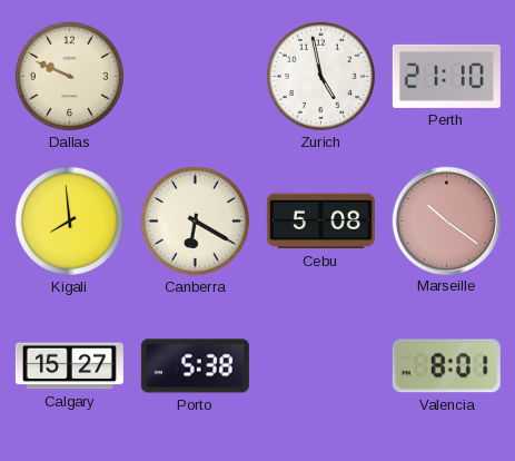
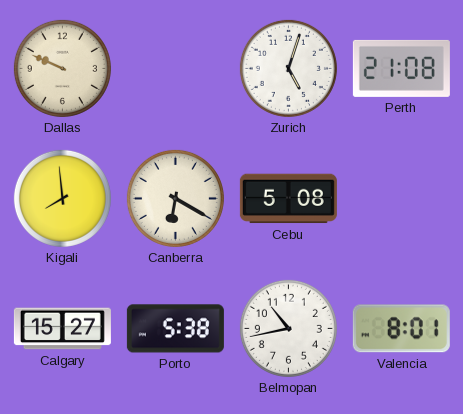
Zurich: 4:58 -> 5:03
Perth: 21:10 -> 21:08
Marseille: 10:21 -> none
Belmopan: none -> 10:43
